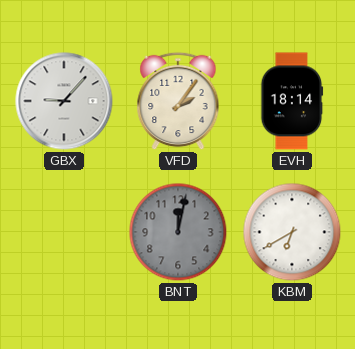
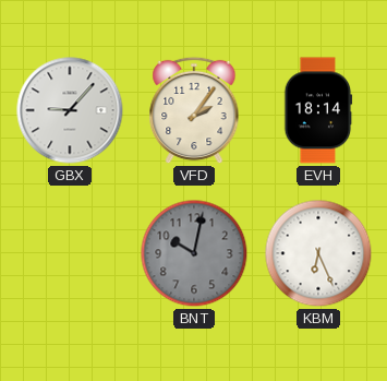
BNT: 12:02 -> 10:02
KBM: 6:40 -> 6:26
